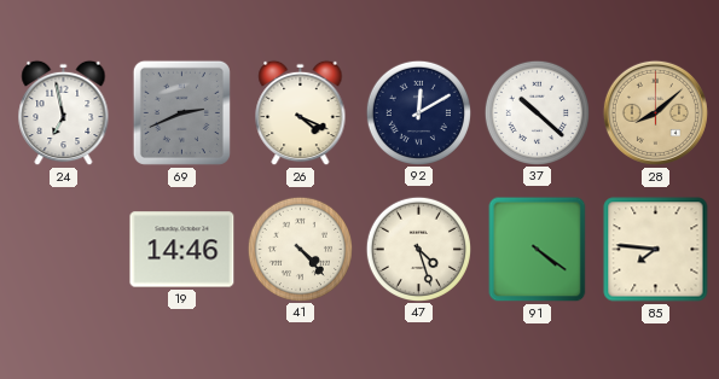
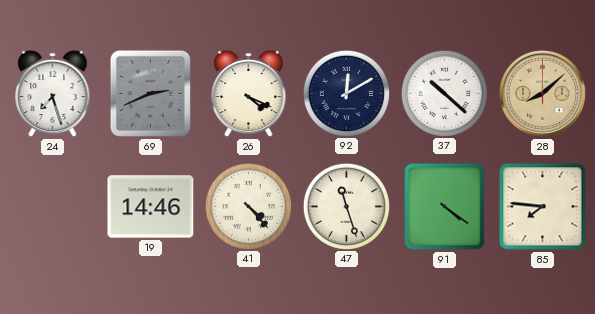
24: 6:58 -> 7:27
47: 4:27 -> 11:27
